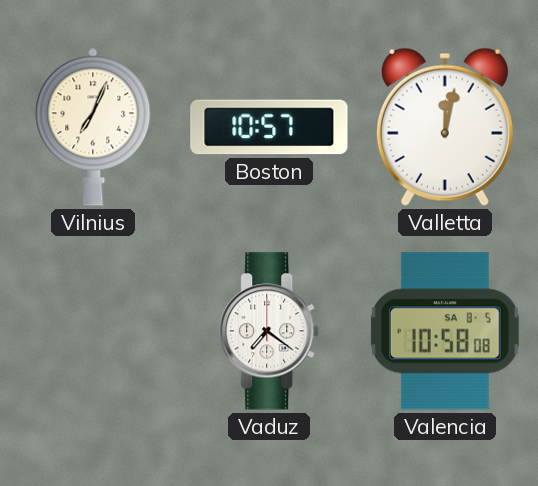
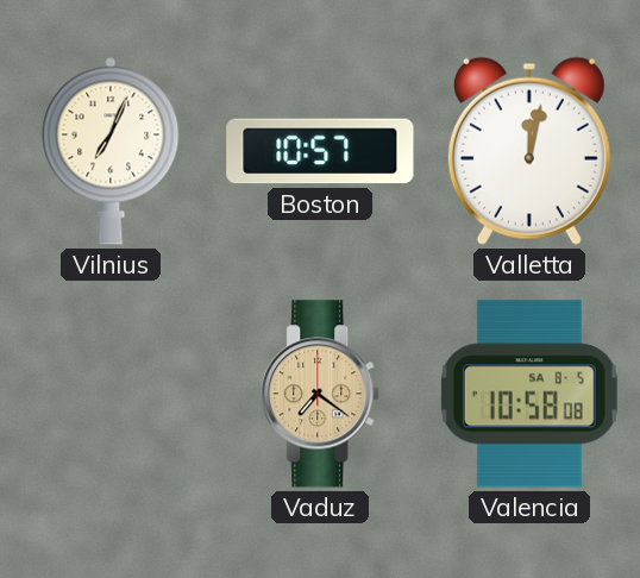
Vaduz dial: white -> champagne
